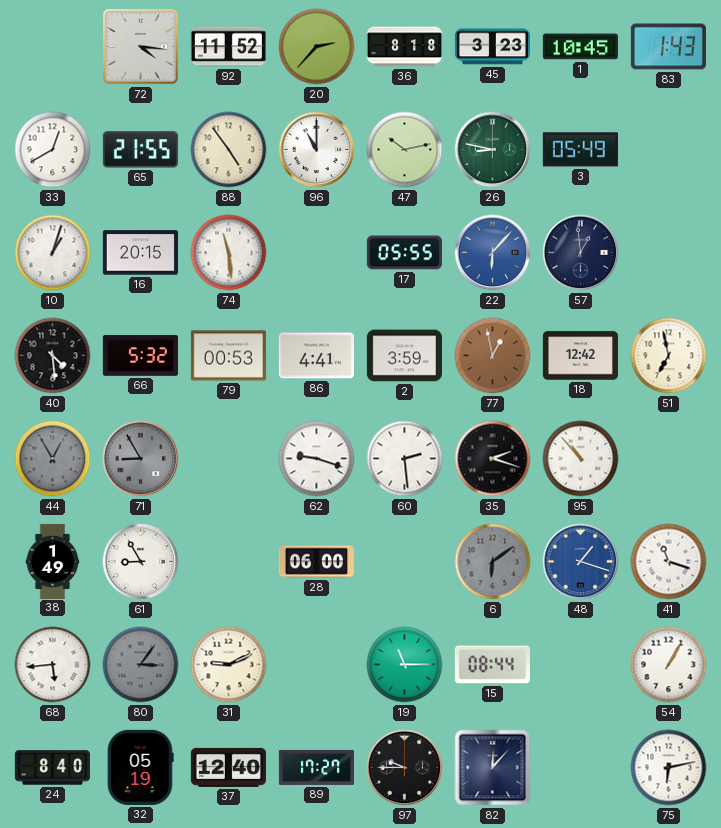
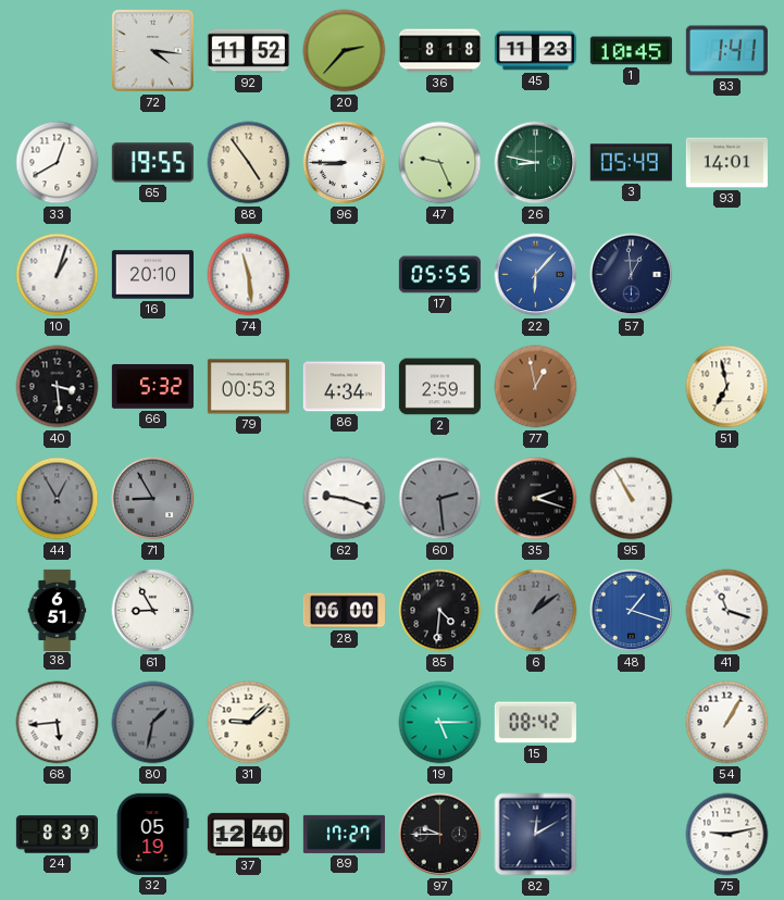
45: 3:23 -> 11:23
83: 1:43 -> 1:41
65: 21:55 -> 19:55
96: 11:00 -> 8:45
47: 10:13 -> 9:26
93: none -> 14:01
16: 20:15 -> 20:10
40: 4:29 -> 3:29
86: 4:41 -> 4:34
2: 3:59 -> 2:59
18: 12:42 -> none
60 dial: white -> grey
95: 10:53 -> 10:55
38: 1:49 -> 6:51
85: none -> 4:31
6: 6:09 -> 1:09
80: 3:06 -> 1:32
31: 9:11 -> 9:08
19: 11:15 -> 5:15
15: 08:44 -> 08:42
24: 8:40 -> 8:39
82: 12:07 -> 12:10
75: 6:13 -> 9:13
